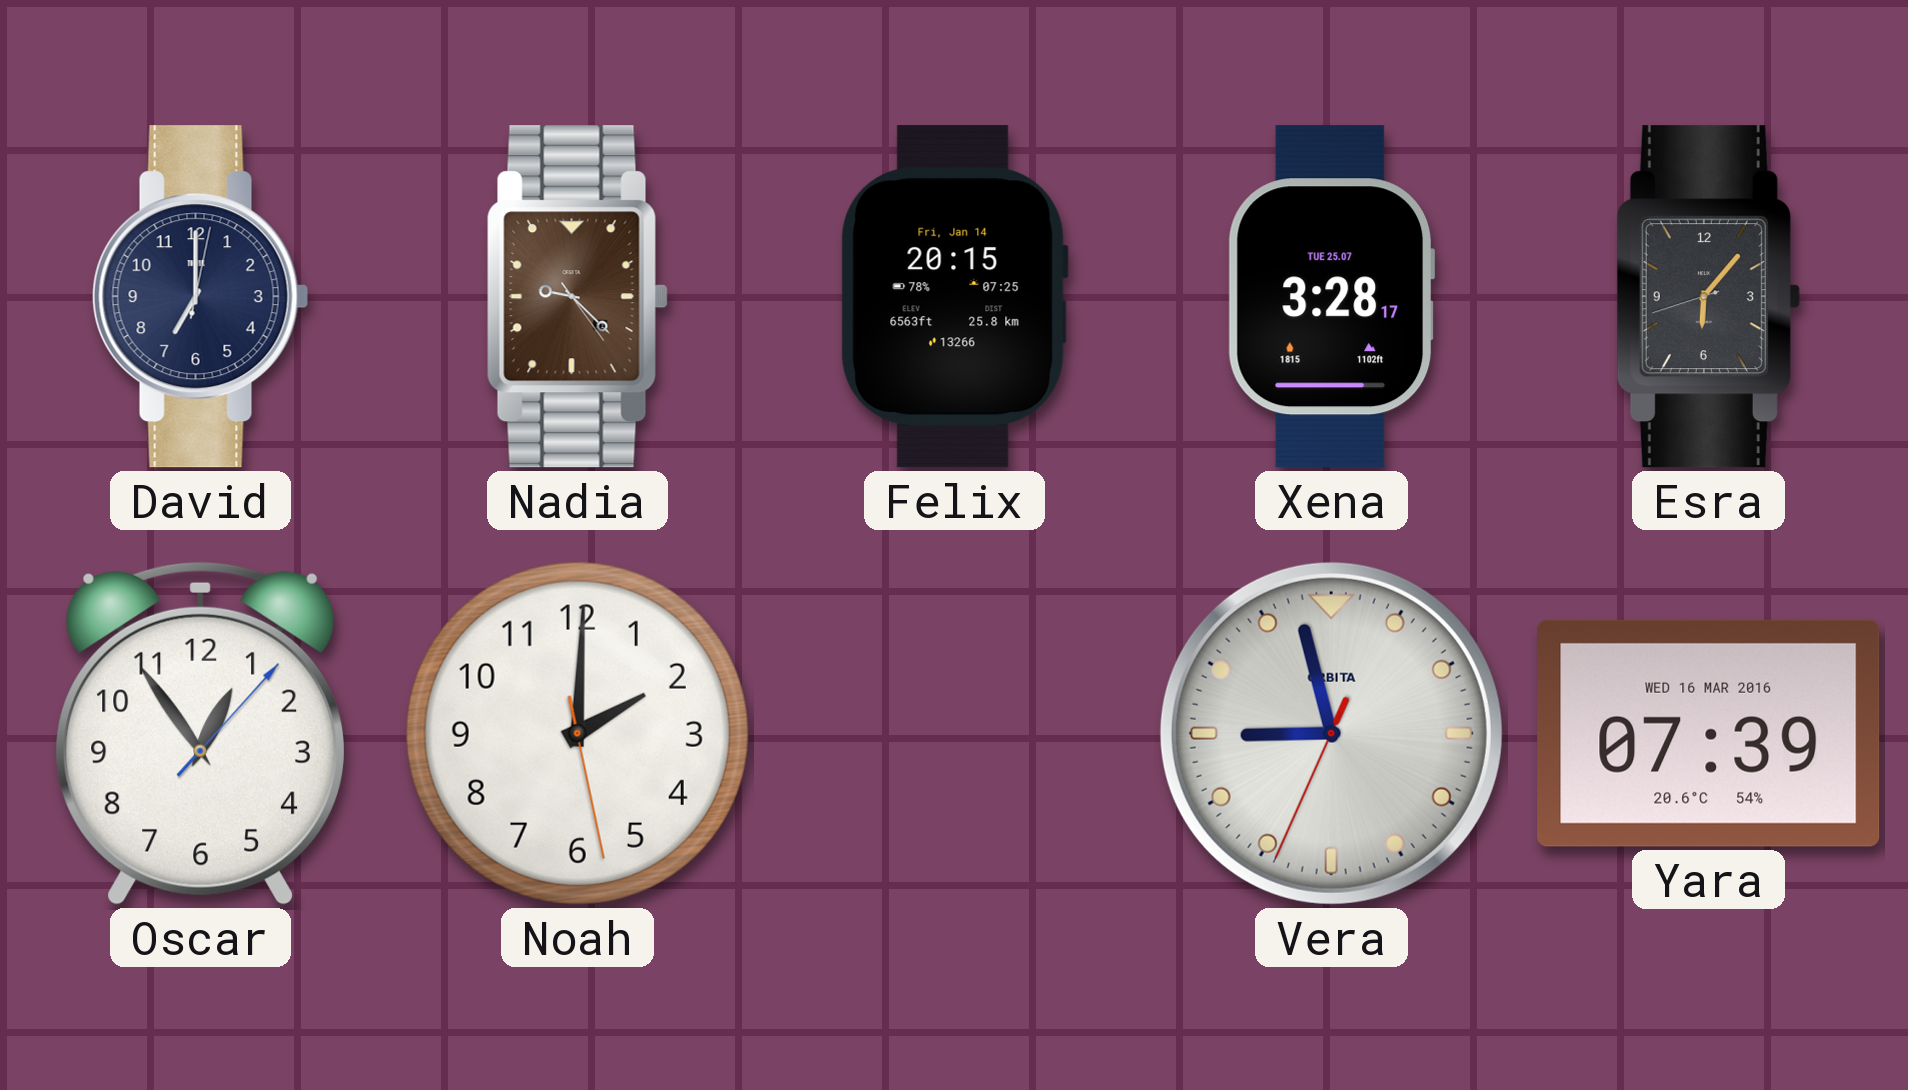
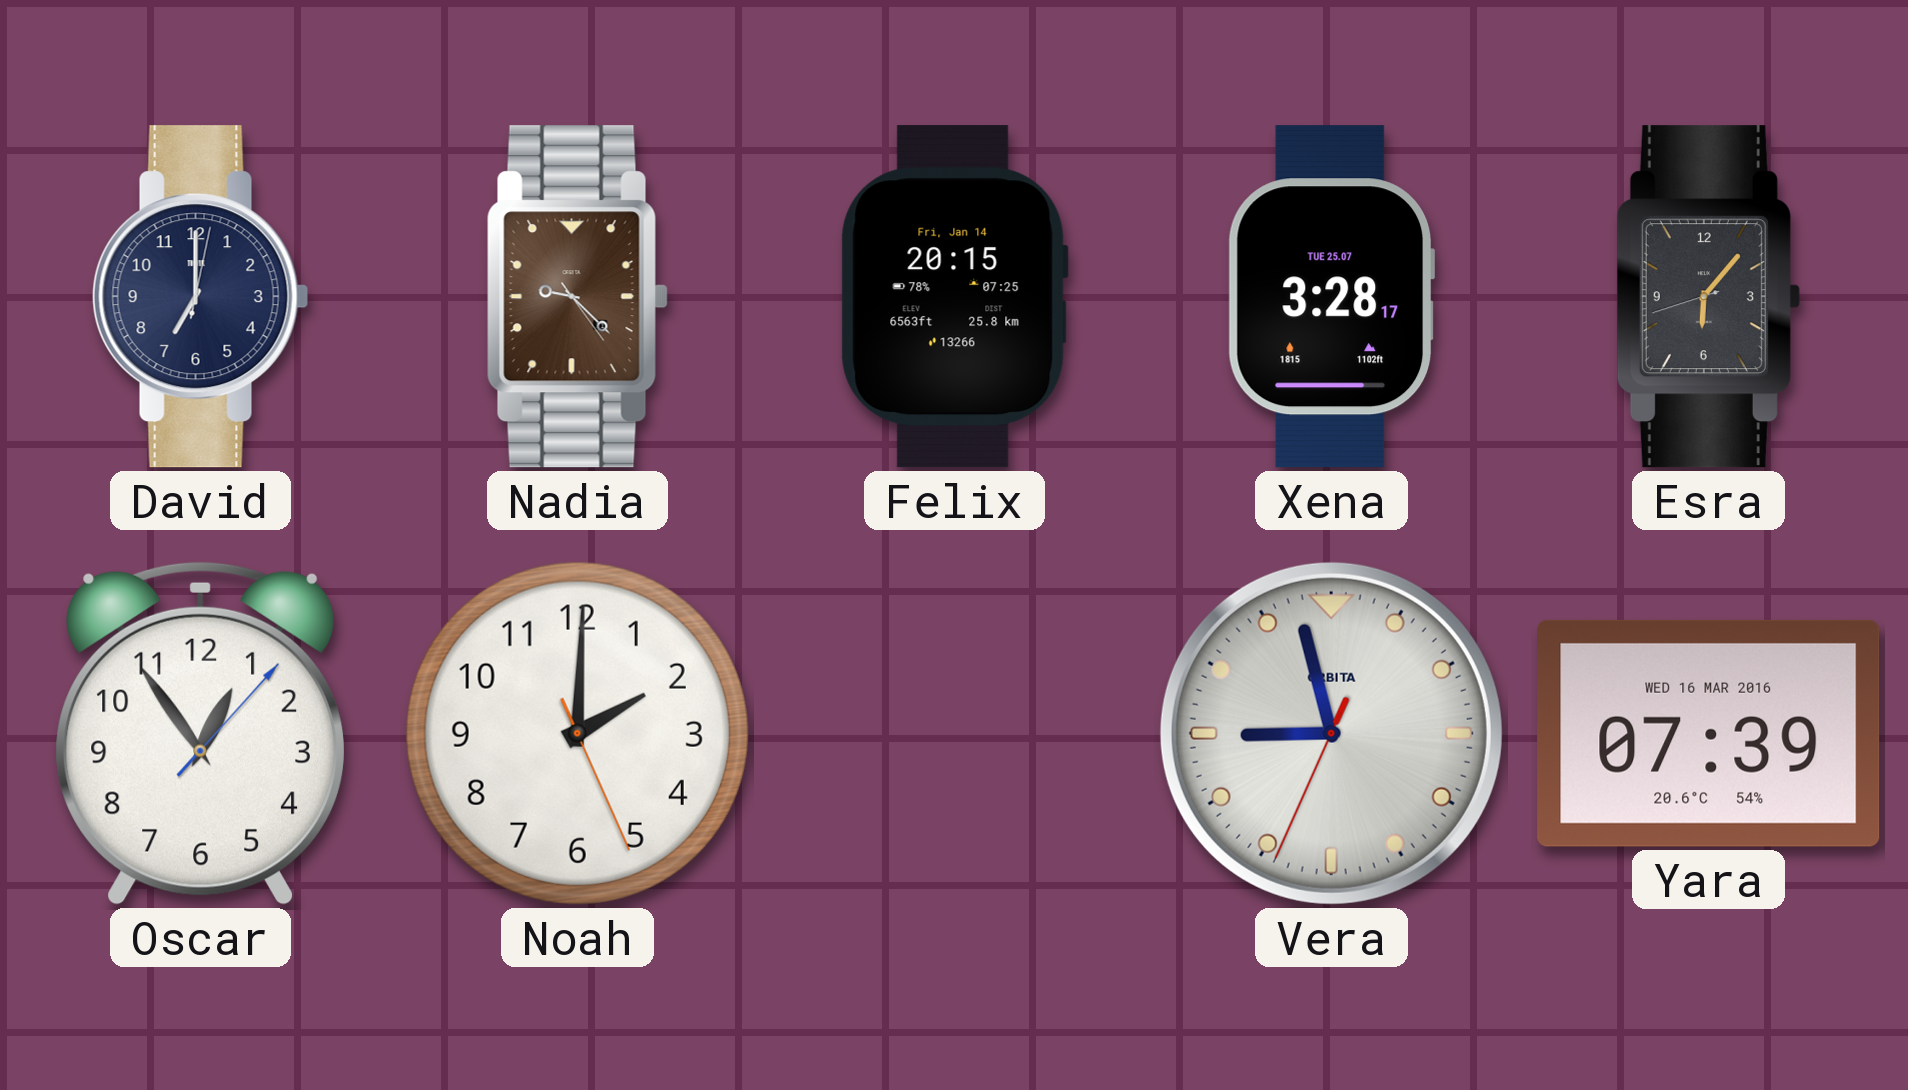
Noah: 2:00:28 -> 2:00:26
